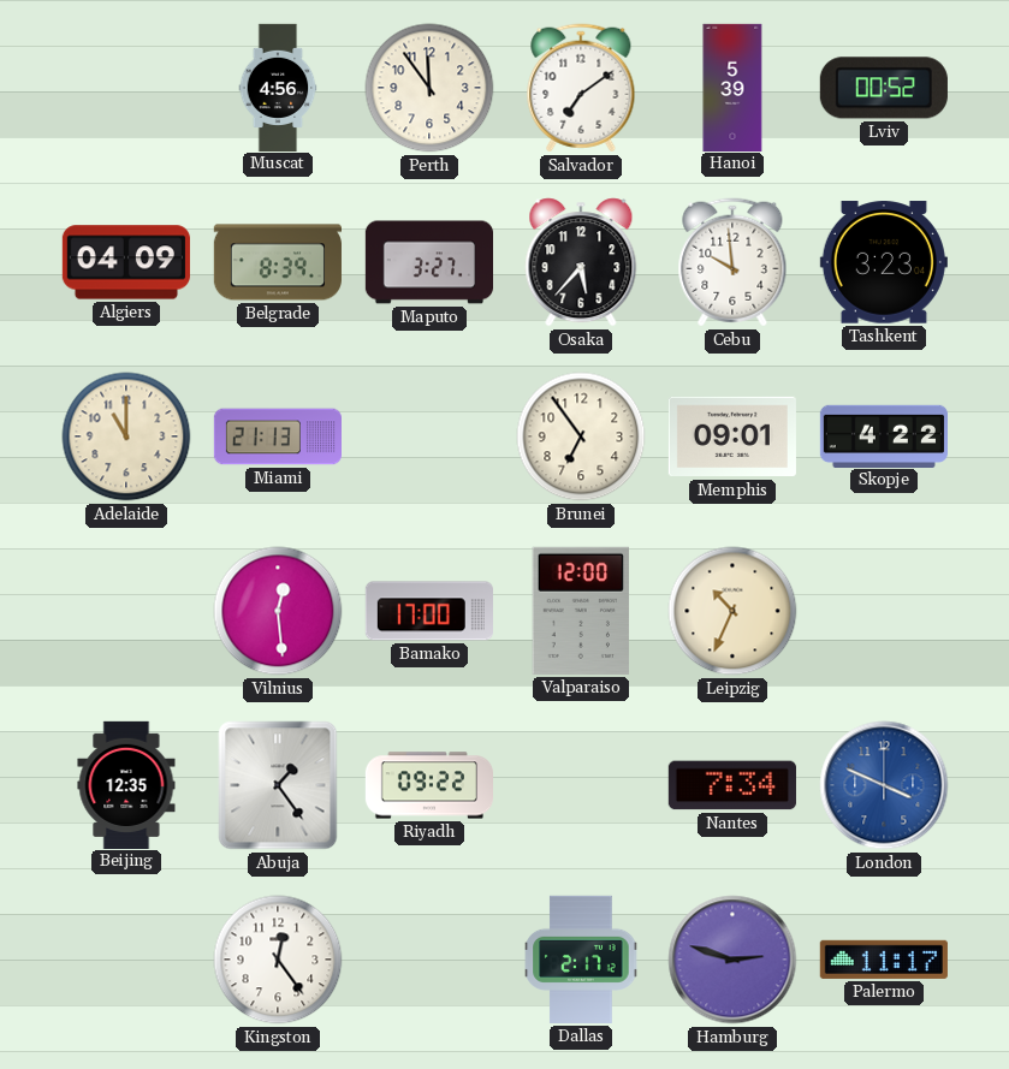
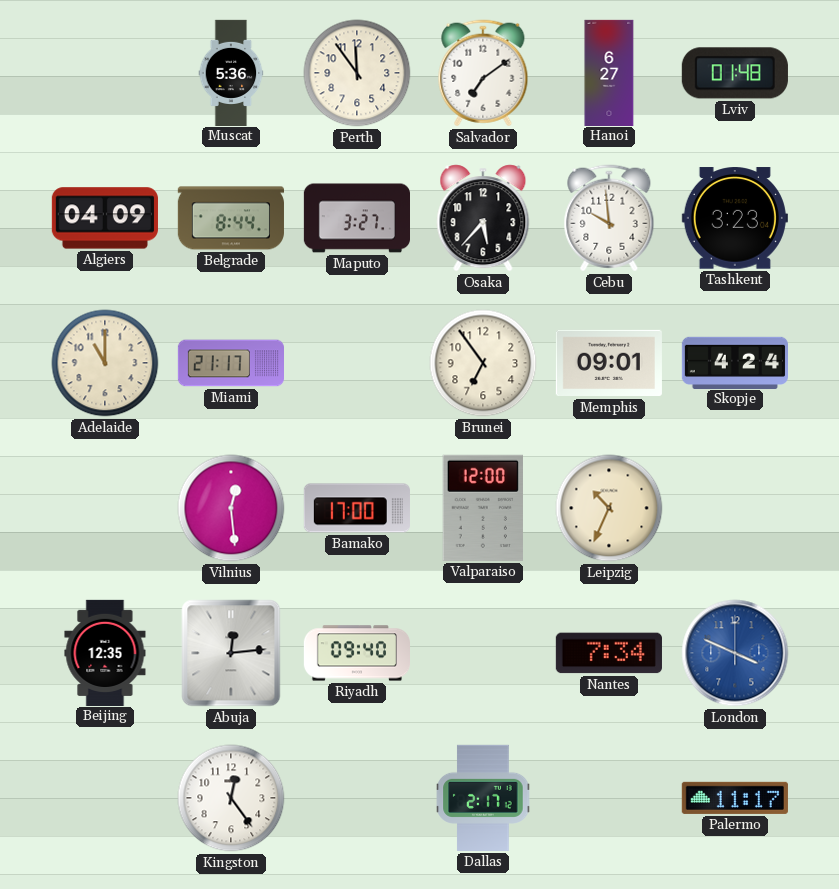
Muscat: 4:56 -> 5:36
Hanoi: 5:39 -> 6:27
Lviv: 00:52 -> 01:48
Belgrade: 8:39 -> 8:44
Miami: 21:13 -> 21:17
Skopje: 4:22 -> 4:24
Abuja: 1:24 -> 12:14
Riyadh: 09:22 -> 09:40
Hamburg: 2:48 -> none
